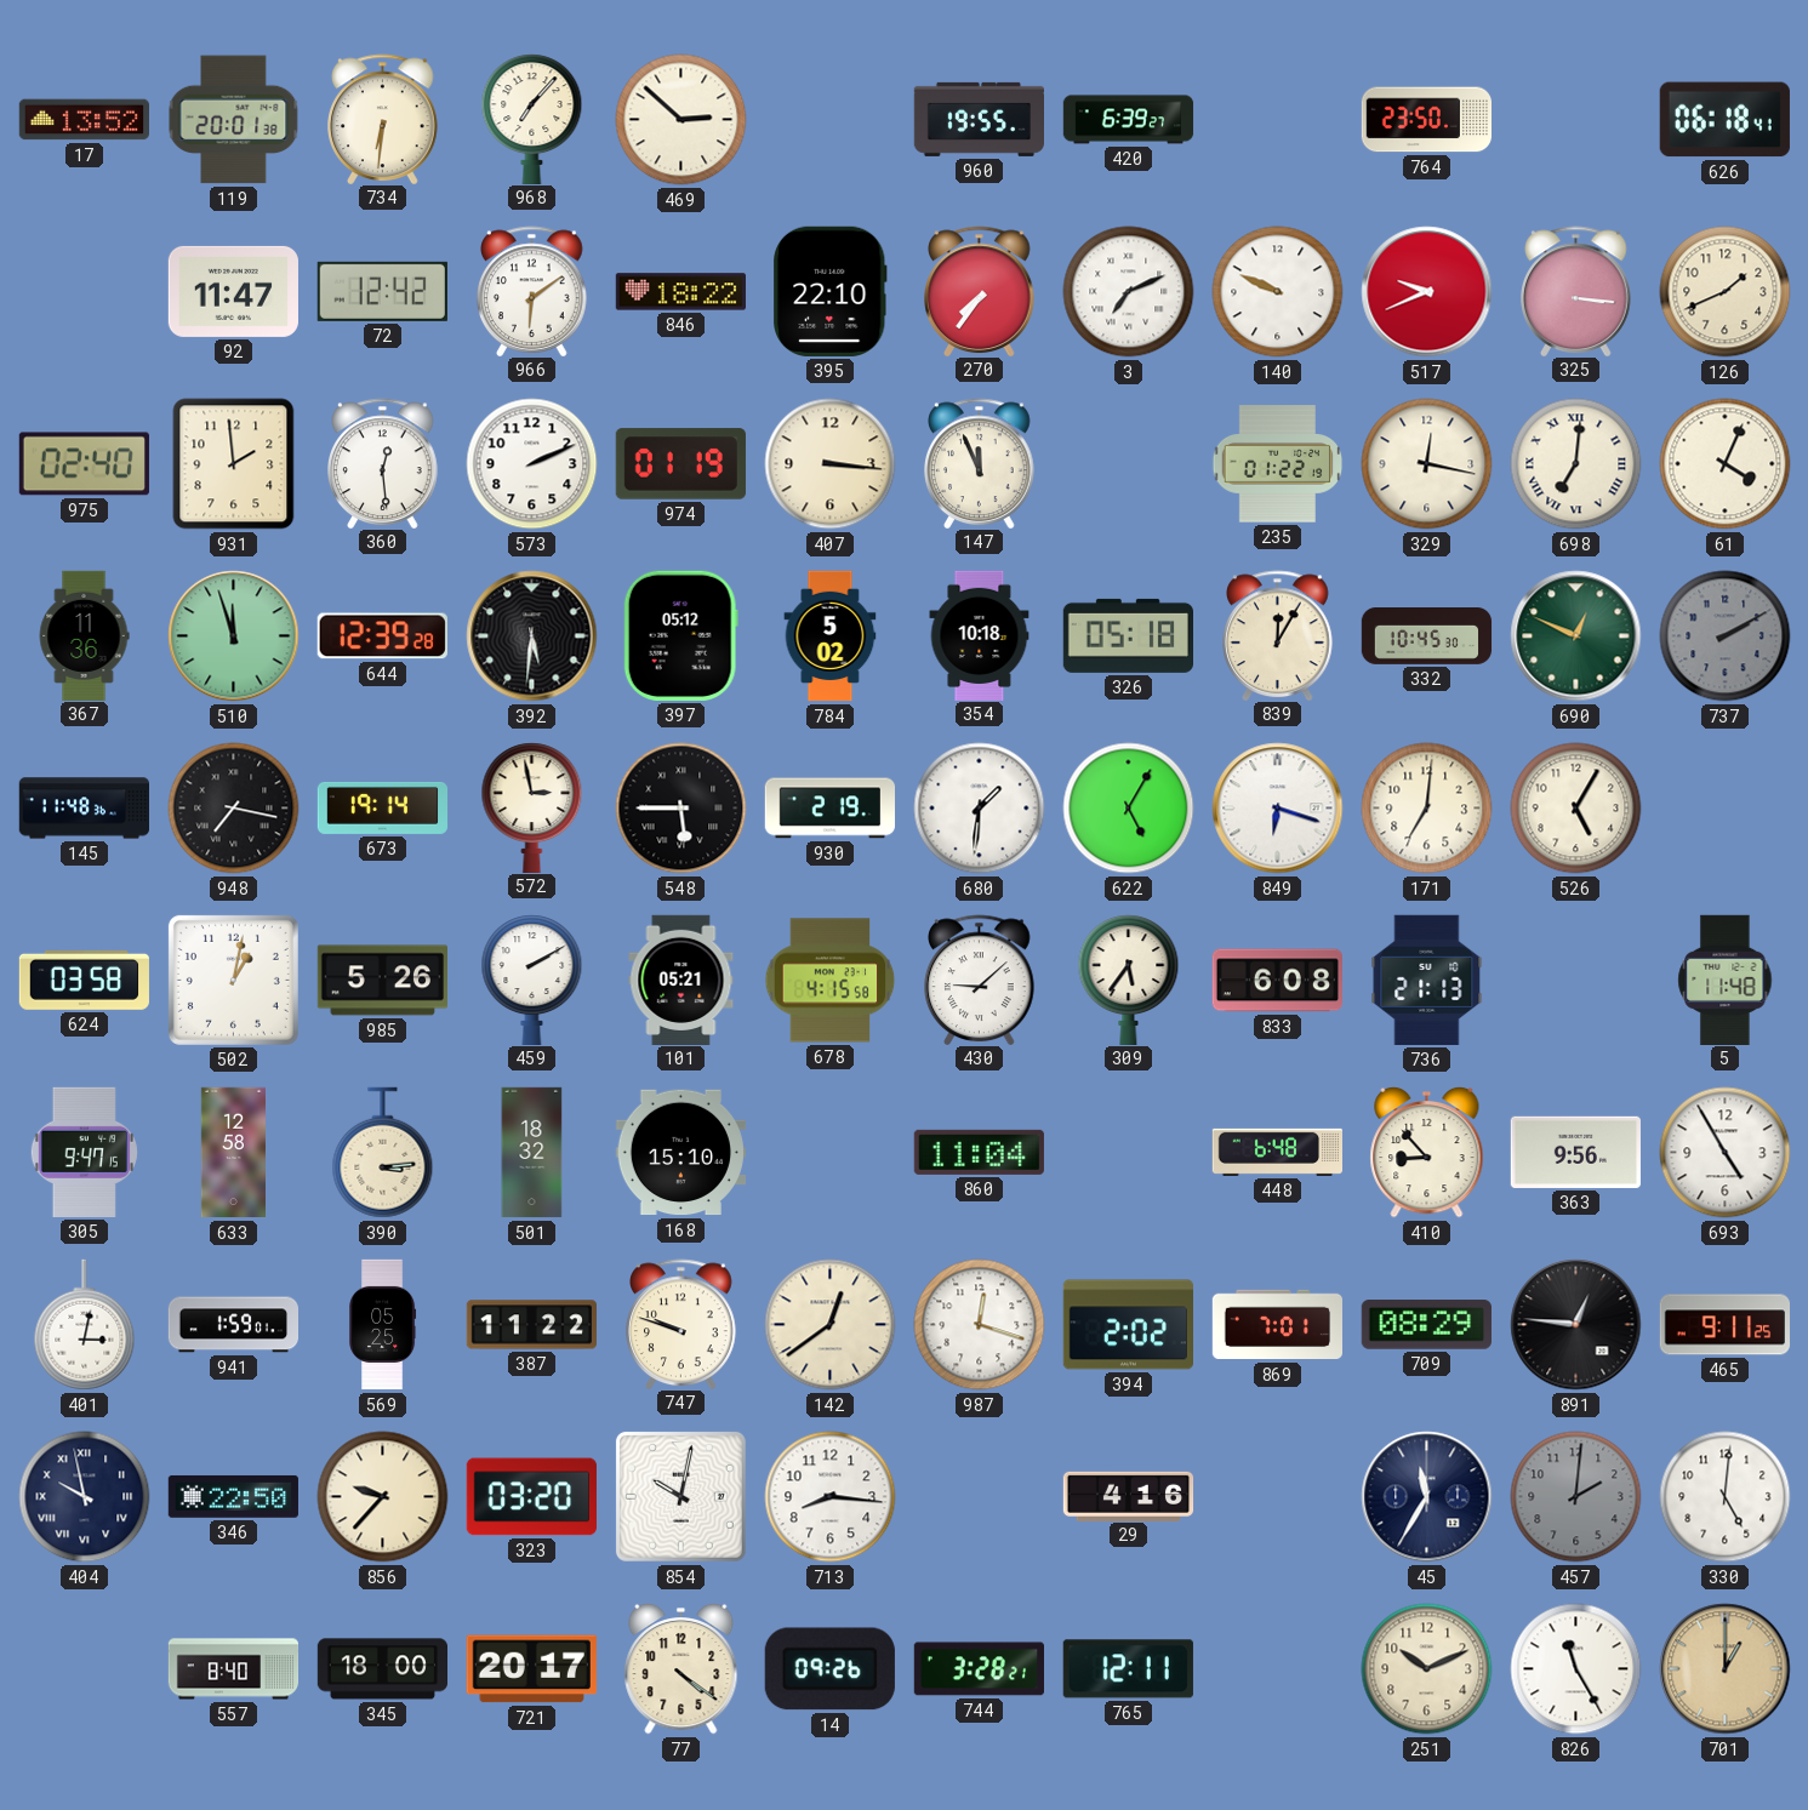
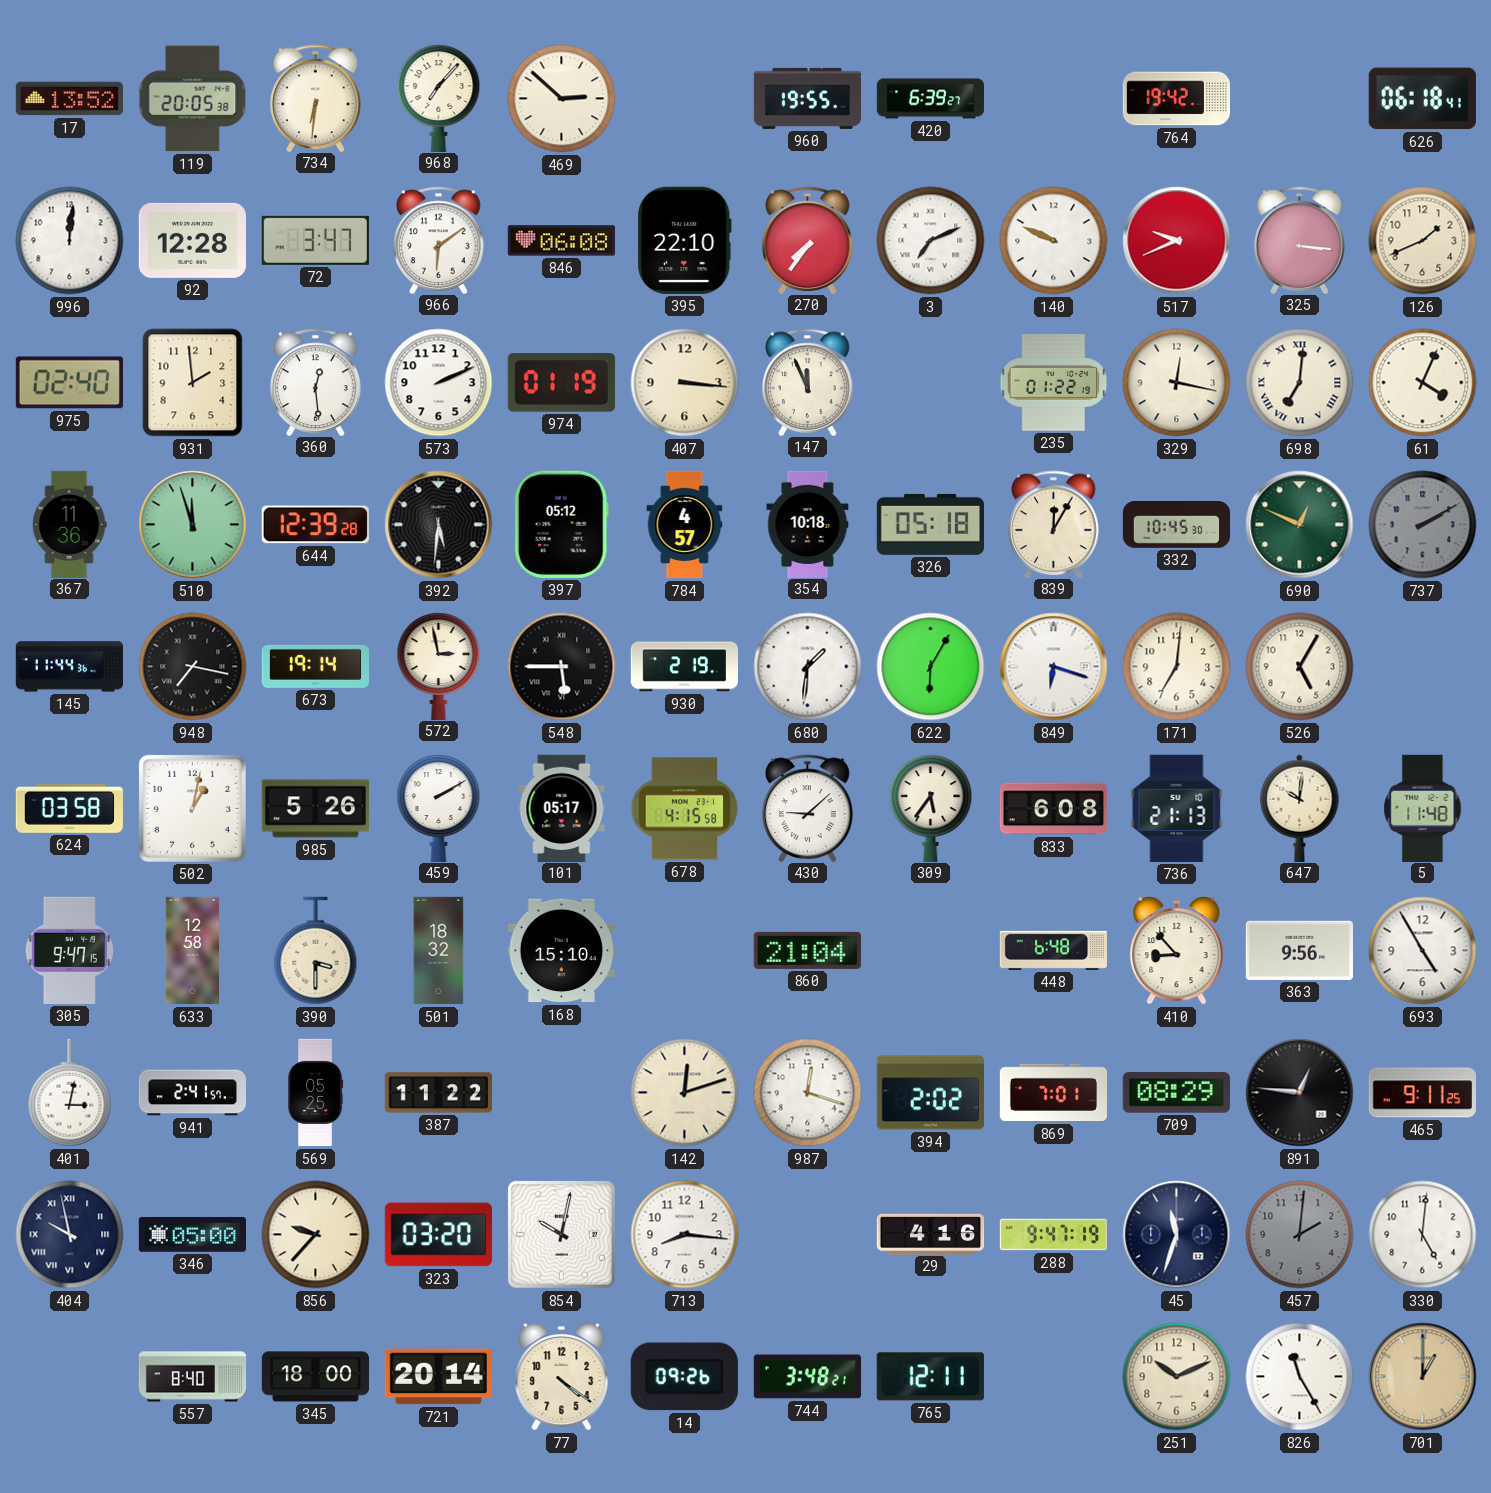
119: 20:01 -> 20:05
764: 23:50 -> 19:42
996: none -> 12:01
92: 11:47 -> 12:28
72: 12:42 -> 3:47
846: 18:22 -> 06:08
784: 5:02 -> 4:57
145: 11:48 -> 11:44
622: 5:05 -> 6:05
101: 05:21 -> 05:17
647: none -> 10:01
390: 3:14 -> 3:30
860: 11:04 -> 21:04
941: 1:59 -> 2:41
747: 9:48 -> none
142: 12:39 -> 12:12
346: 22:50 -> 05:00
288: none -> 9:47
45: 11:35 -> 11:33
721: 20:17 -> 20:14
744: 3:28 -> 3:48
